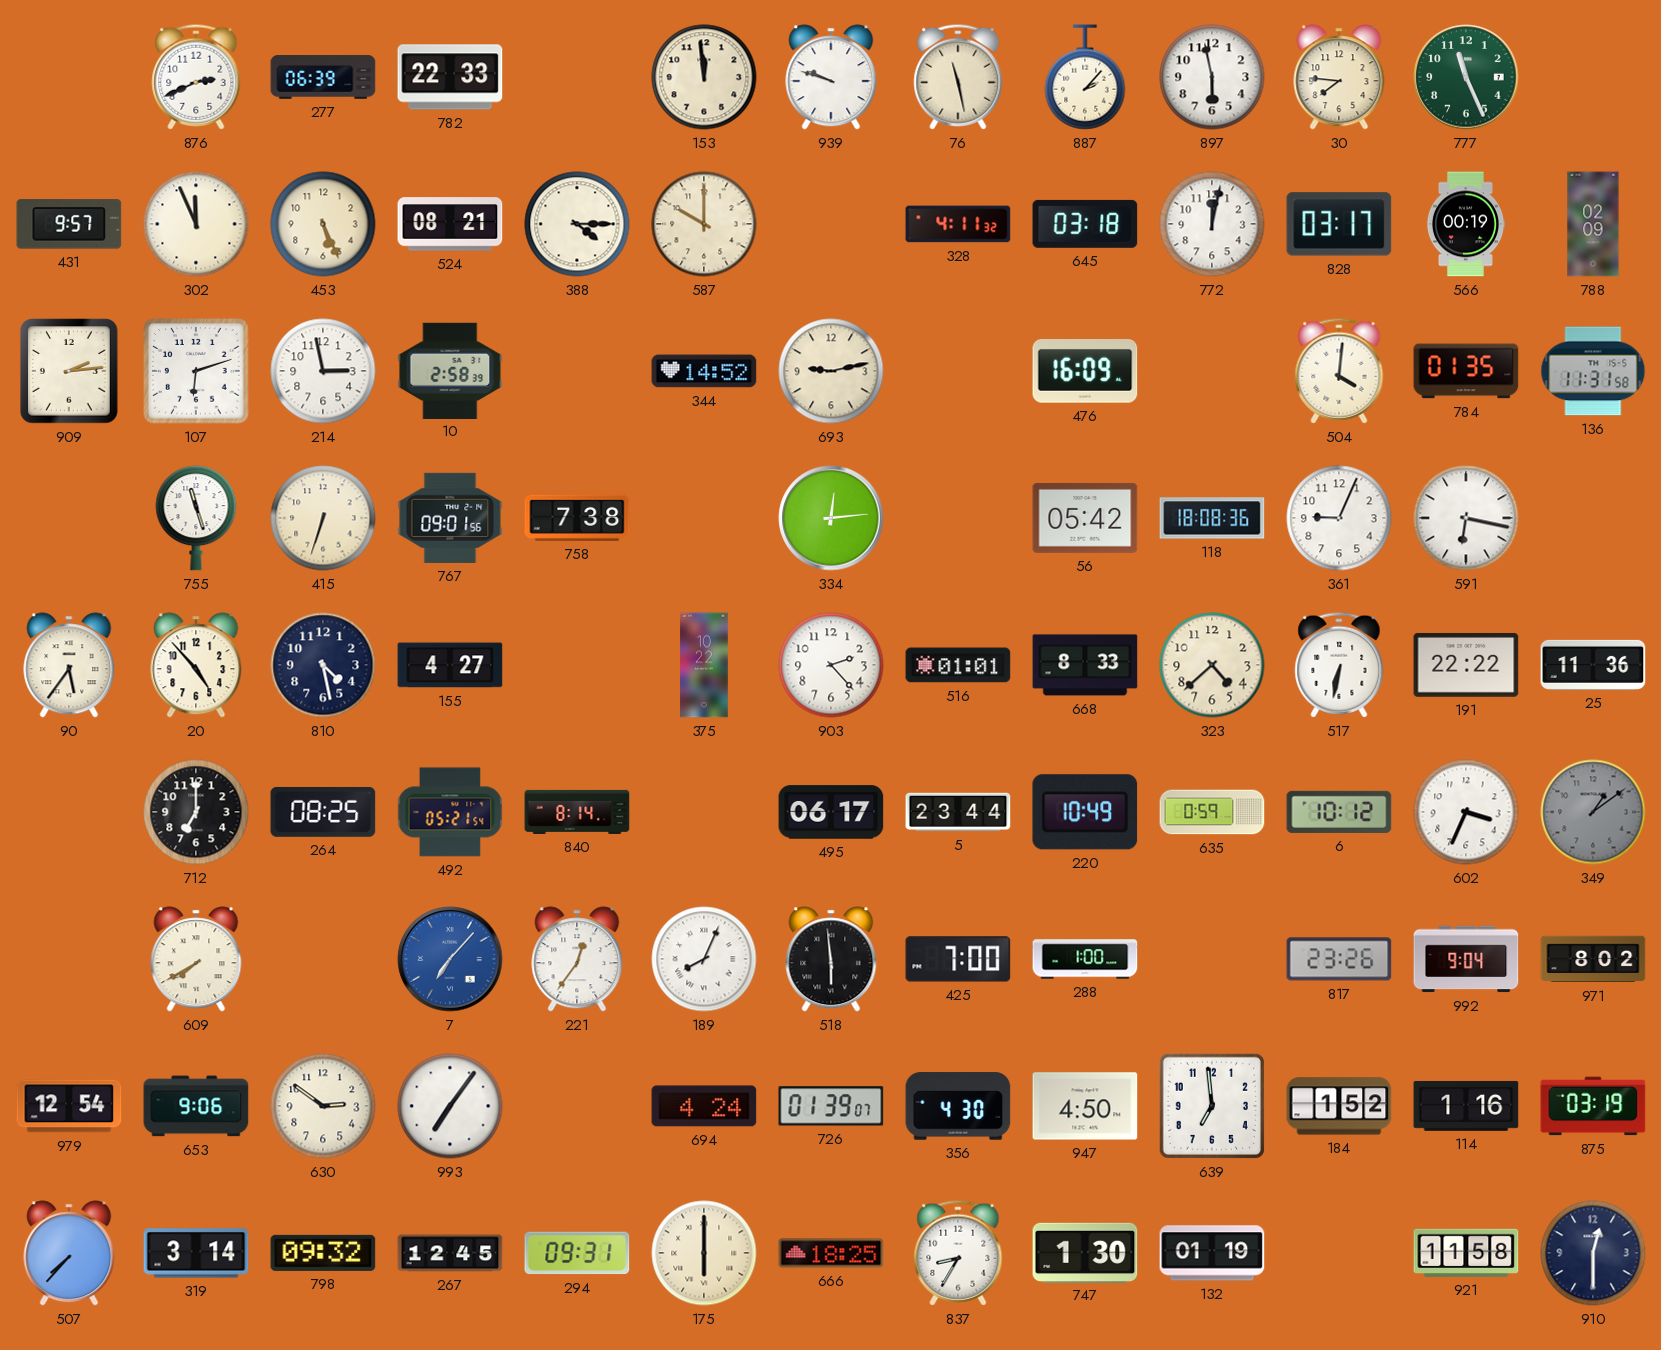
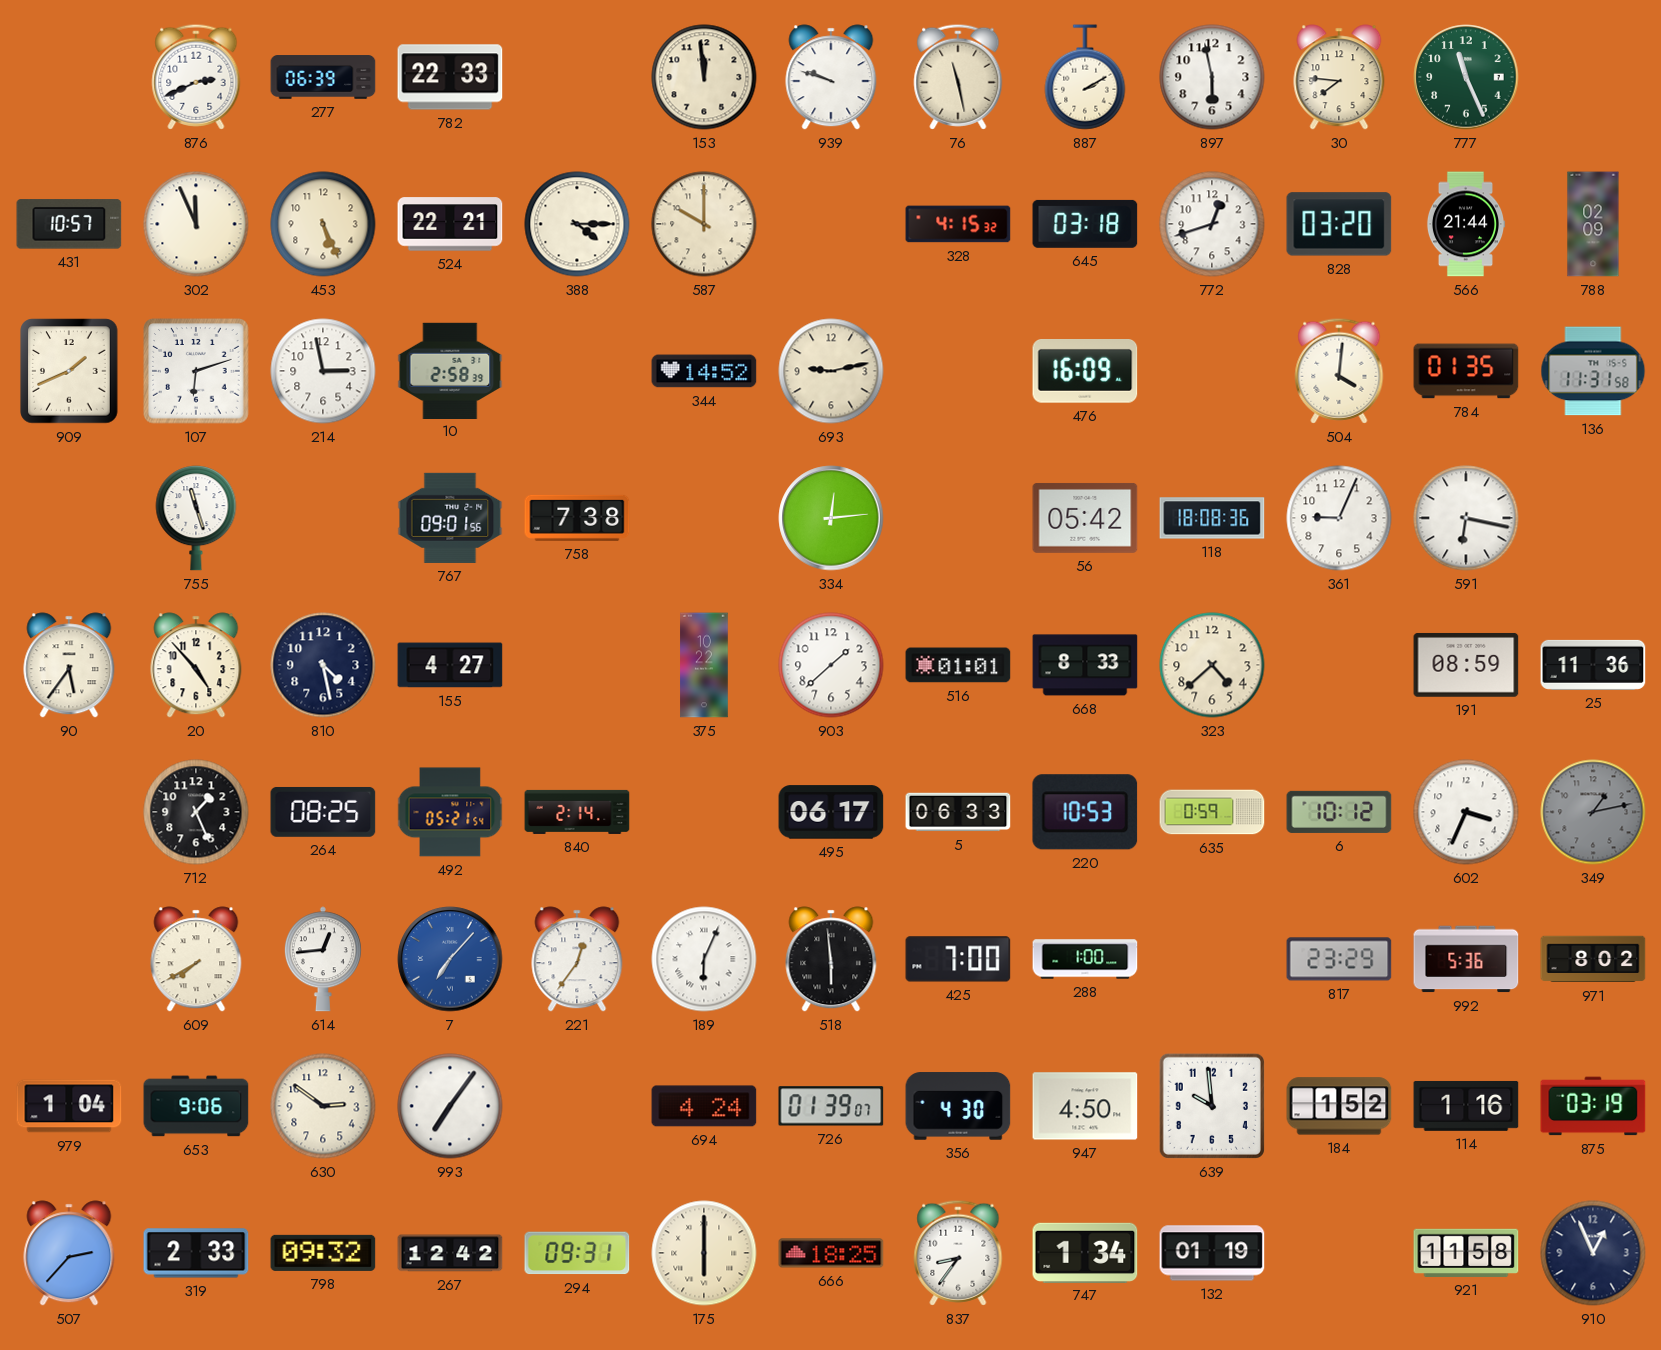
887: 2:07 -> 2:10
431: 9:57 -> 10:57
524: 08:21 -> 22:21
328: 4:11 -> 4:15
772: 12:02 -> 12:42
828: 03:17 -> 03:20
566: 00:19 -> 21:44
909: 2:14 -> 1:41
415: 6:33 -> none
903: 2:23 -> 1:38
517: 6:32 -> none
191: 22:22 -> 08:59
712: 7:00 -> 1:26
840: 8:14 -> 2:14
5: 23:44 -> 06:33
220: 10:49 -> 10:53
349: 1:09 -> 1:13
614: none -> 12:44
189: 8:04 -> 6:04
817: 23:26 -> 23:29
992: 9:04 -> 5:36
979: 12:54 -> 1:04
639: 6:59 -> 9:59
507: 7:37 -> 2:37
319: 3:14 -> 2:33
267: 12:45 -> 12:42
837: 8:35 -> 8:36
747: 1:30 -> 1:34
910: 12:30 -> 12:56
